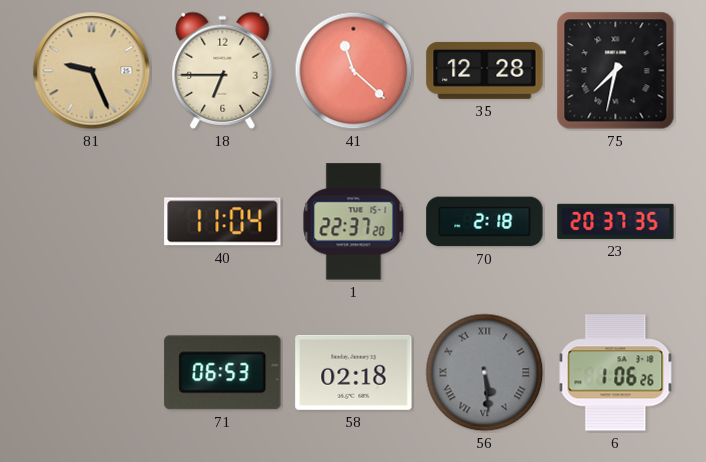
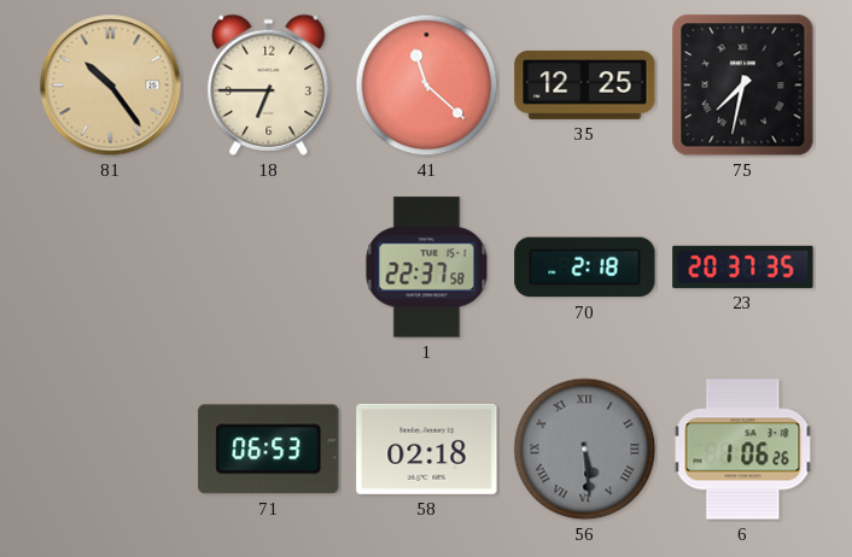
81: 9:26 -> 10:24
35: 12:28 -> 12:25
40: 11:04 -> none
1: 22:37:20 -> 22:37:58
